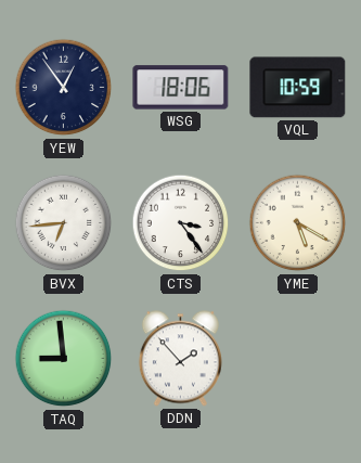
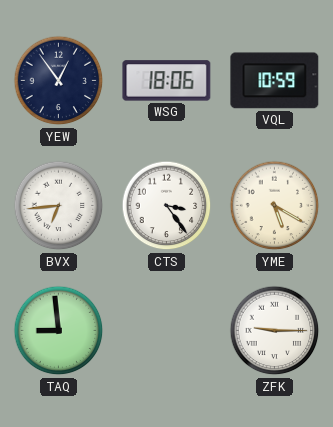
DDN: 1:53 -> none
ZFK: none -> 9:15
